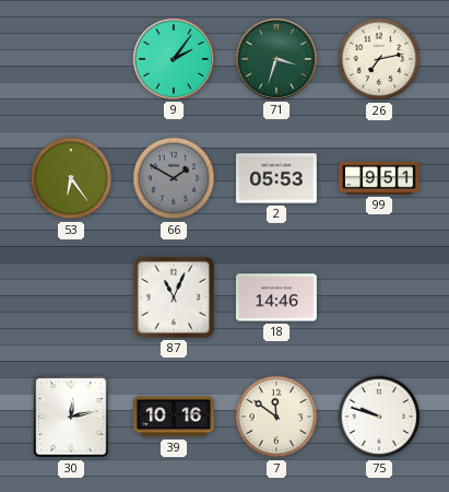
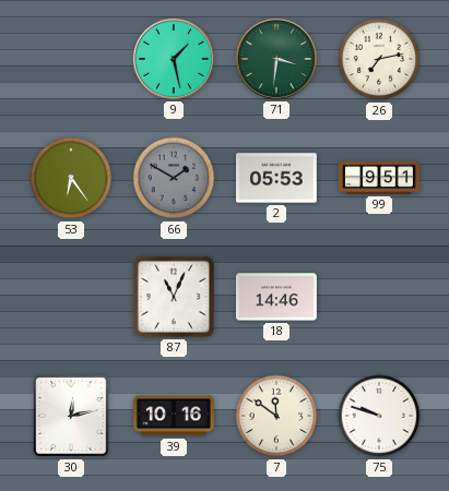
9: 2:06 -> 1:28
71: 3:33 -> 3:31
